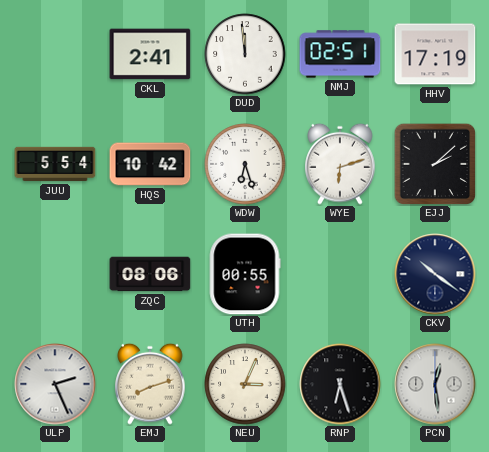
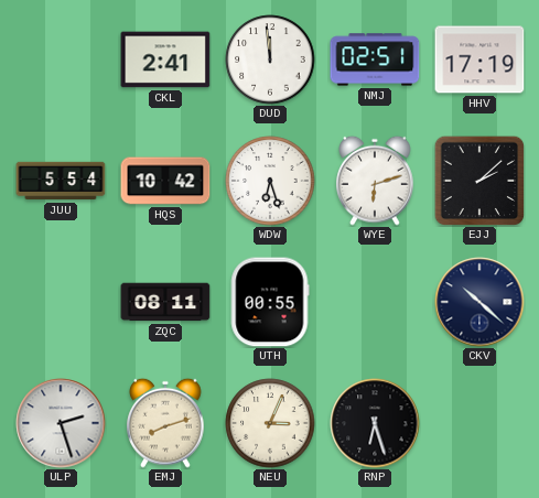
ZQC: 08:06 -> 08:11
CKV: 10:21 -> 10:22
ULP: 2:26 -> 2:27
PCN: 12:29 -> none
